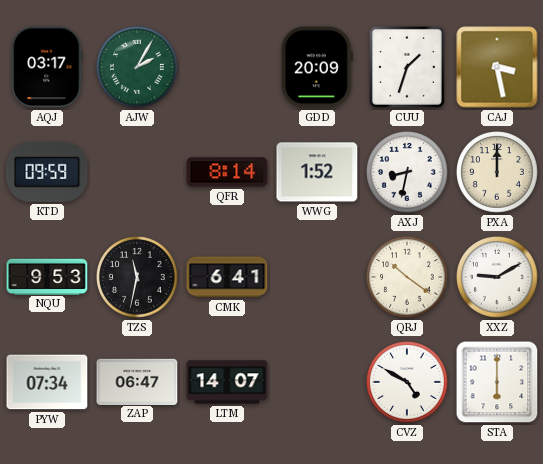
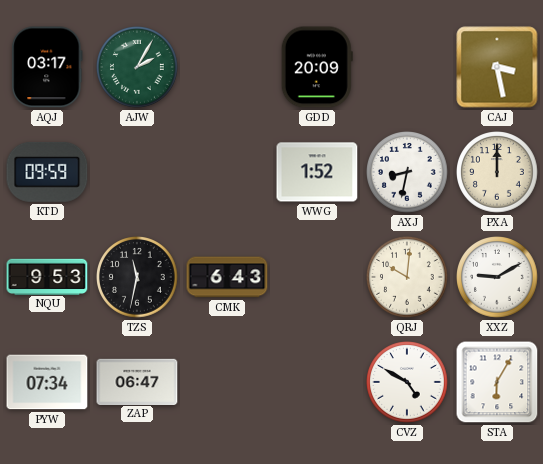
CUU: 1:33 -> none
QFR: 8:14 -> none
CMK: 6:41 -> 6:43
QRJ: 10:21 -> 10:01
LTM: 14:07 -> none
STA: 6:00 -> 6:05
